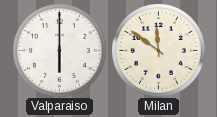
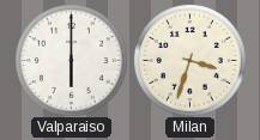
Milan: 11:51 -> 3:33
